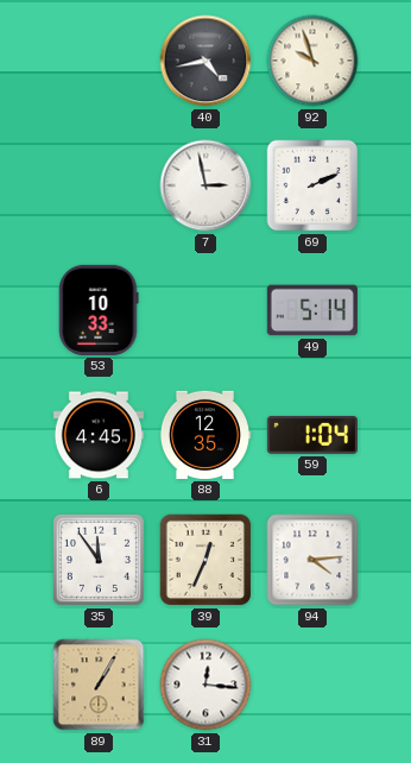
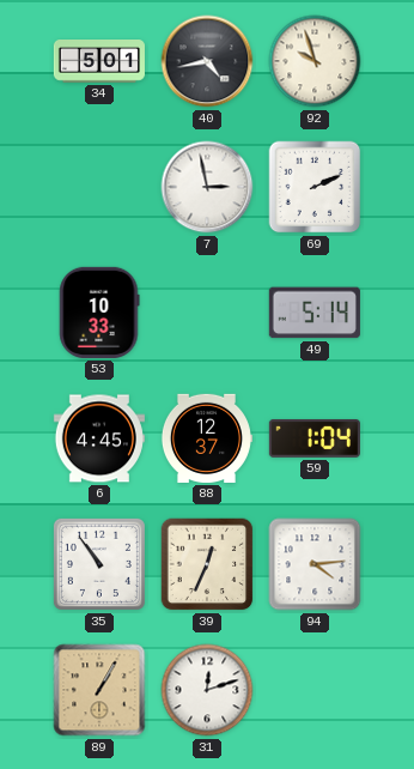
34: none -> 5:01
88: 12:35 -> 12:37
35: 11:54 -> 10:54
31: 12:16 -> 12:12
